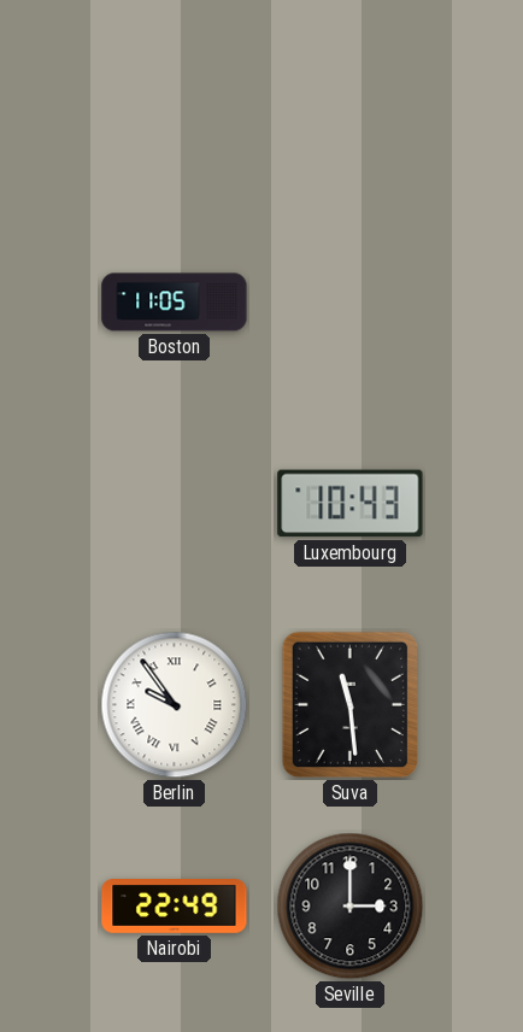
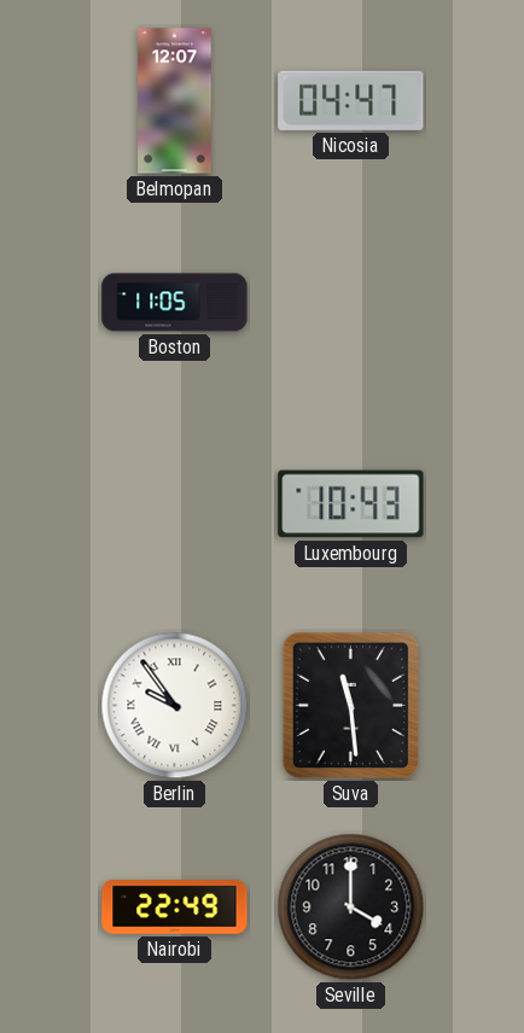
Belmopan: none -> 12:07
Nicosia: none -> 04:47
Seville: 3:00 -> 4:00
